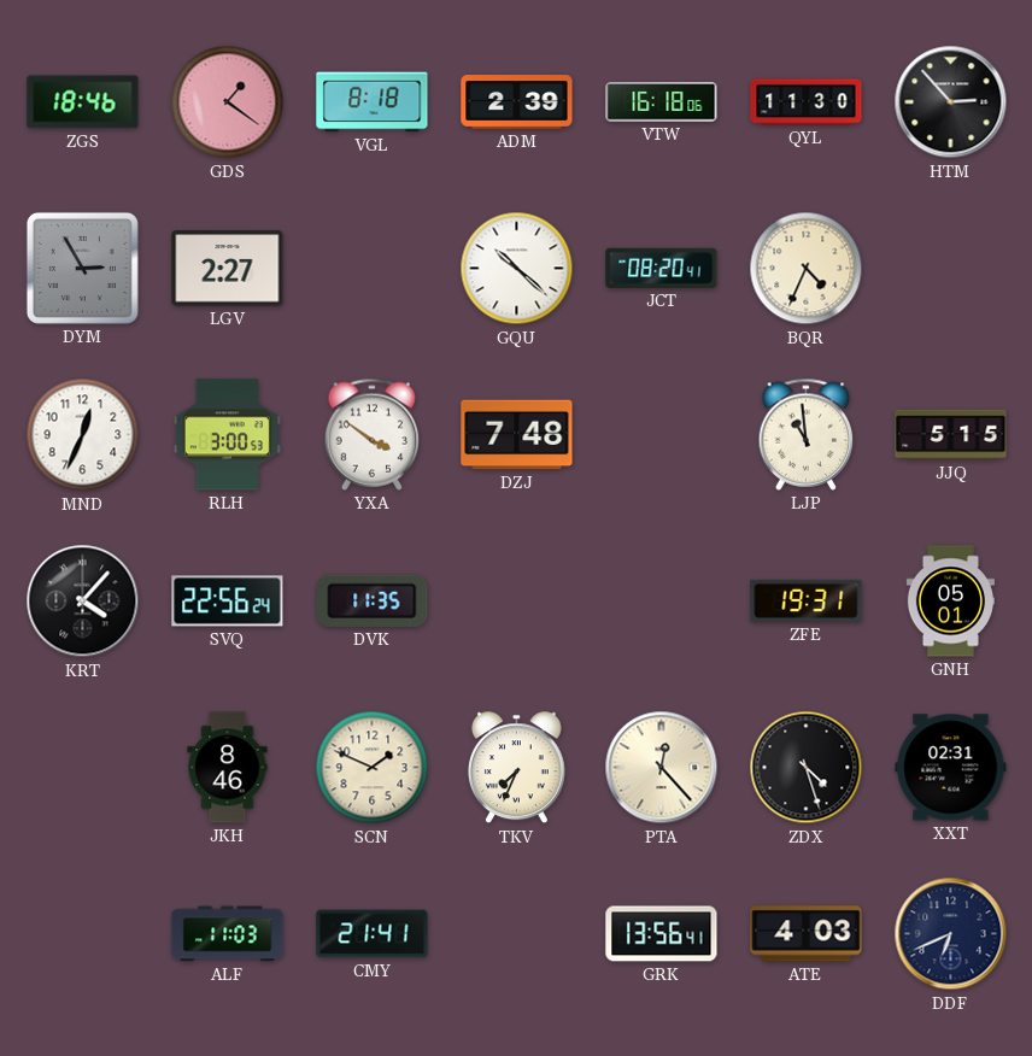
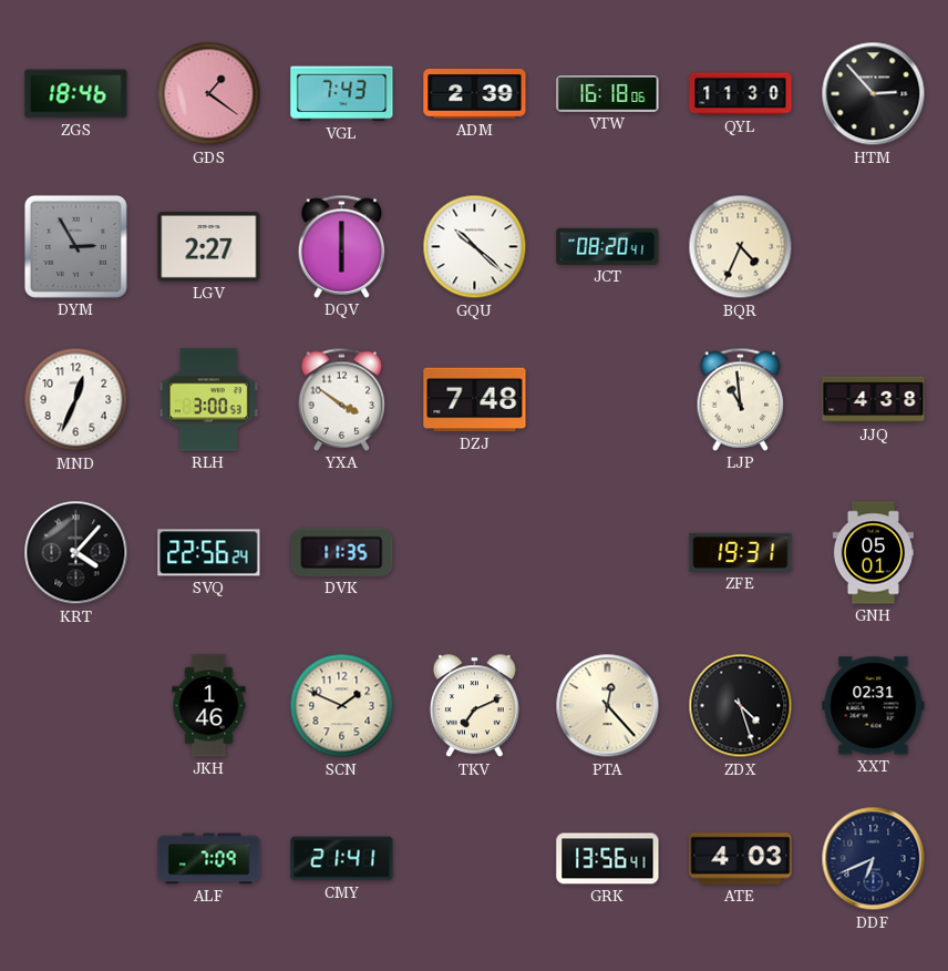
VGL: 8:18 -> 7:43
DQV: none -> 6:00
JJQ: 5:15 -> 4:38
JKH: 8:46 -> 1:46
TKV: 7:34 -> 7:11
ALF: 11:03 -> 7:09
